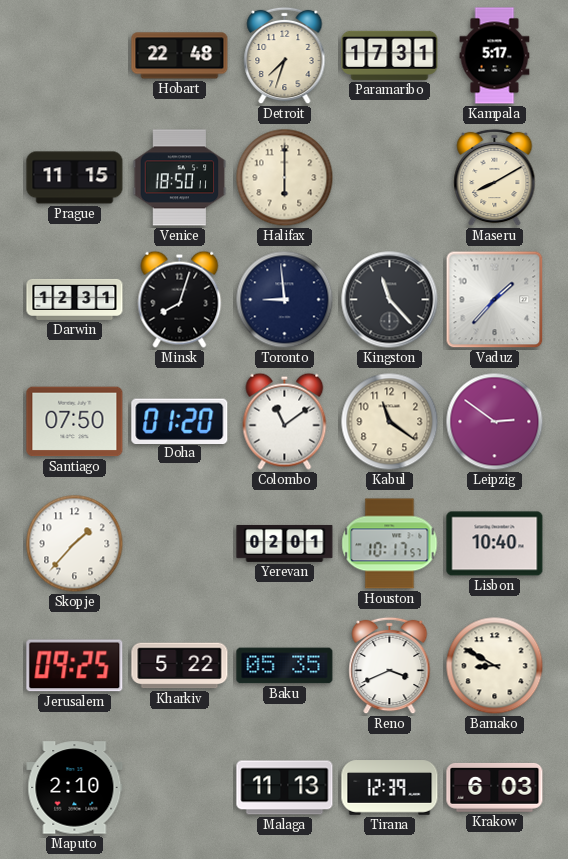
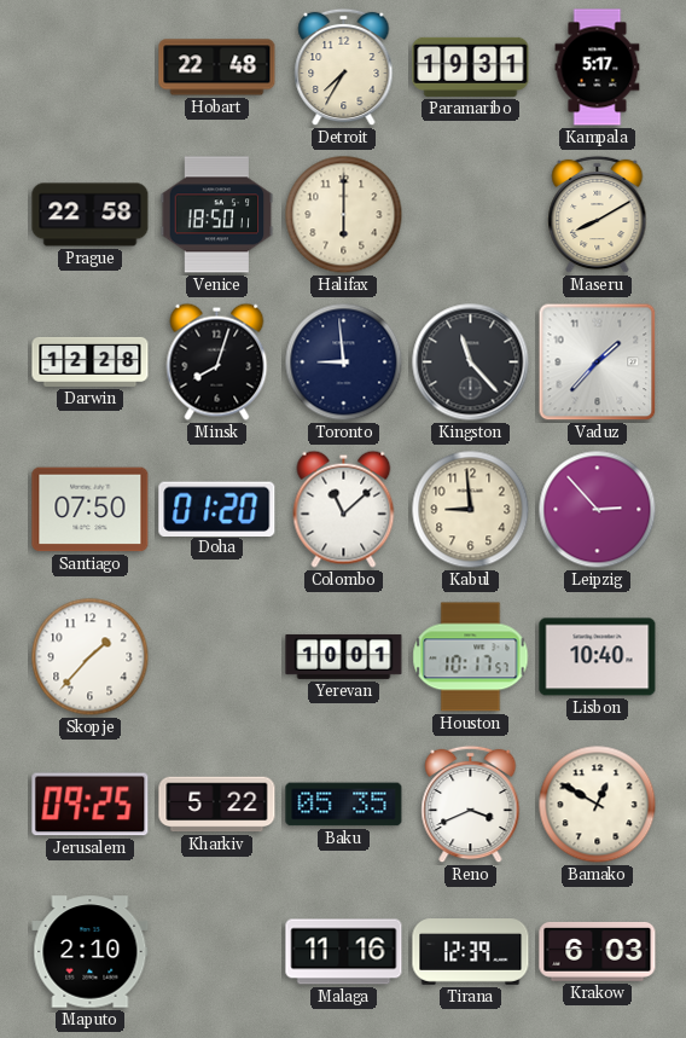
Detroit: 7:33 -> 7:35
Paramaribo: 17:31 -> 19:31
Prague: 11:15 -> 22:58
Darwin: 12:31 -> 12:28
Colombo: 11:09 -> 11:08
Kabul: 11:21 -> 8:59
Leipzig: 2:51 -> 2:53
Yerevan: 02:01 -> 10:01
Bamako: 8:50 -> 12:50
Malaga: 11:13 -> 11:16
